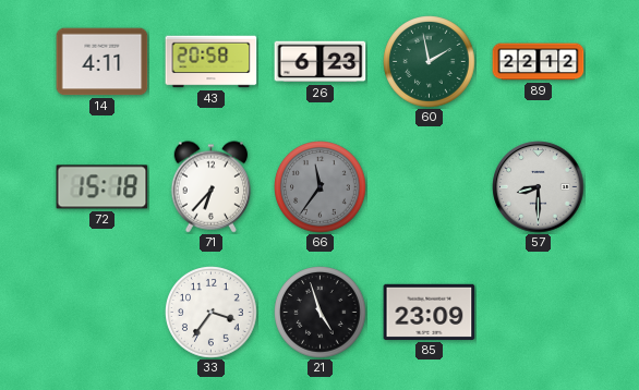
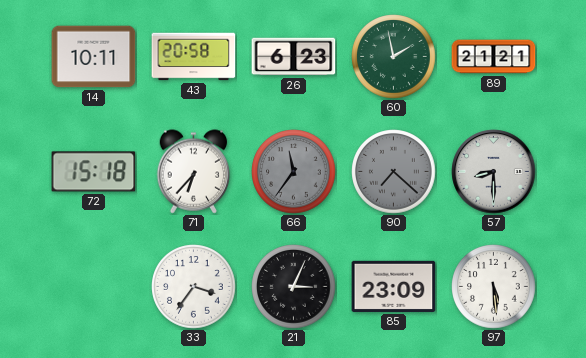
14: 4:11 -> 10:11
89: 22:12 -> 21:21
90: none -> 7:22
21: 4:57 -> 3:04
97: none -> 5:29
